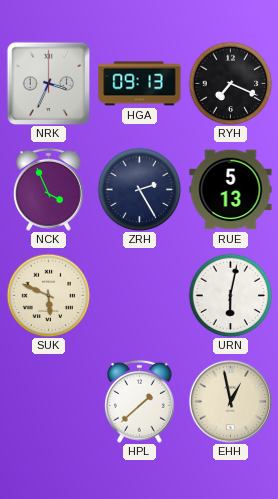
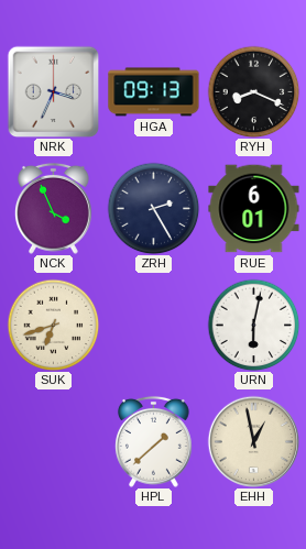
RYH: 7:19 -> 8:19
RUE: 5:13 -> 6:01
SUK: 5:49 -> 6:42
